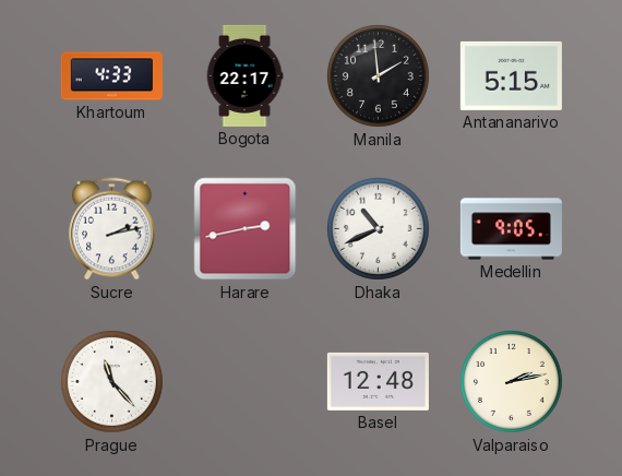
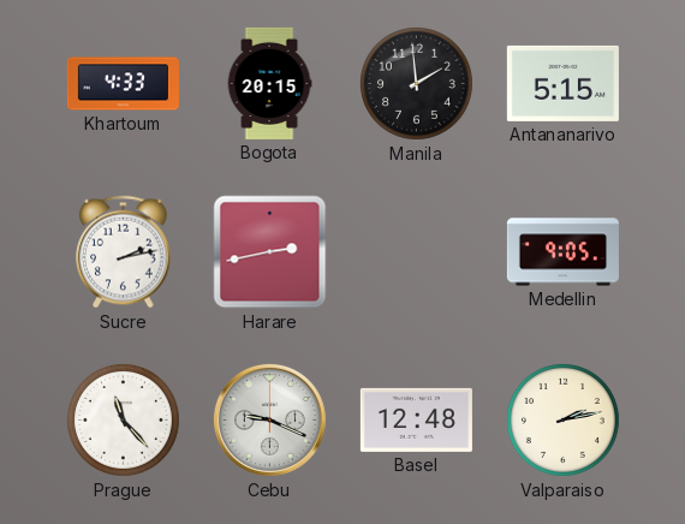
Bogota: 22:17 -> 20:15
Dhaka: 10:41 -> none
Cebu: none -> 9:19
